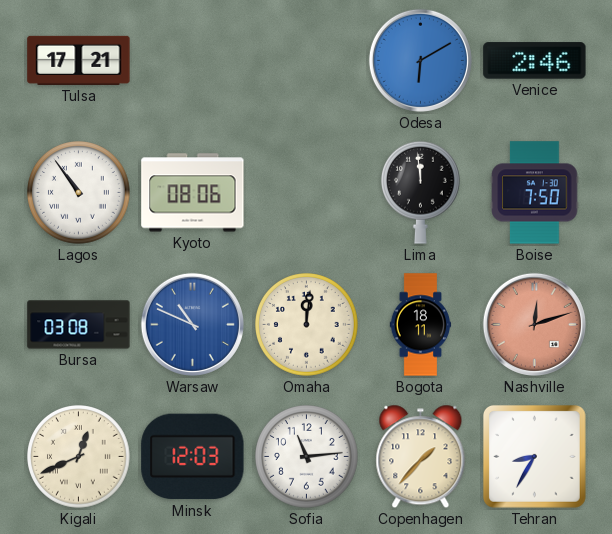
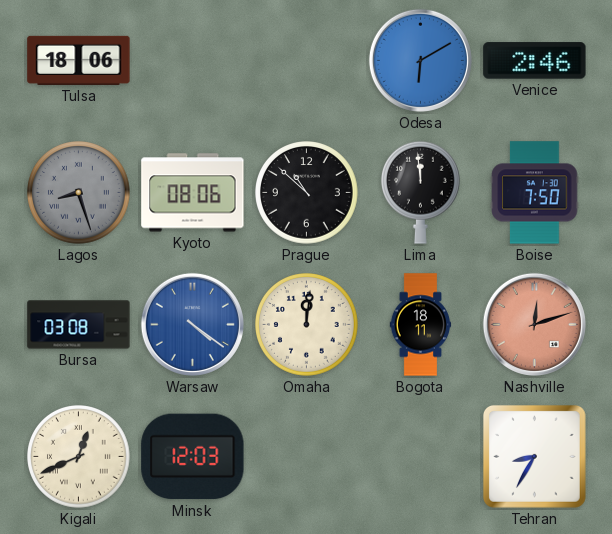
Tulsa: 17:21 -> 18:06
Lagos: 10:54 -> 8:27
Lagos dial: white -> grey
Prague: none -> 10:52
Warsaw: 10:49 -> 4:21
Sofia: 11:14 -> none
Copenhagen: 1:37 -> none
